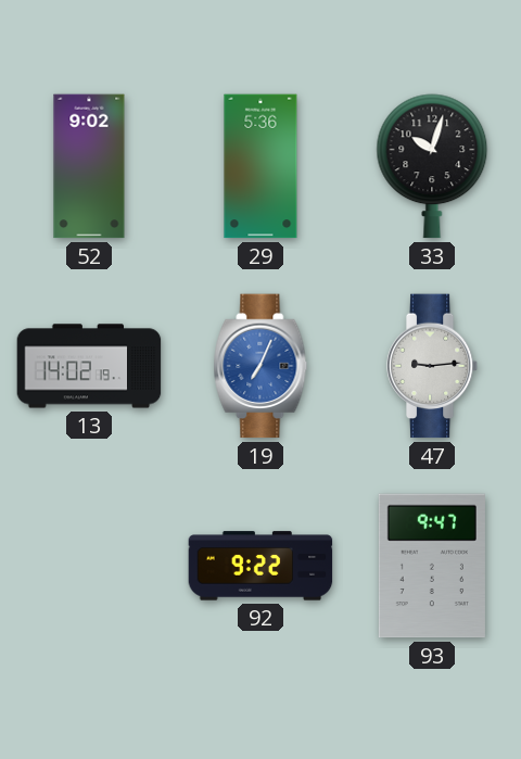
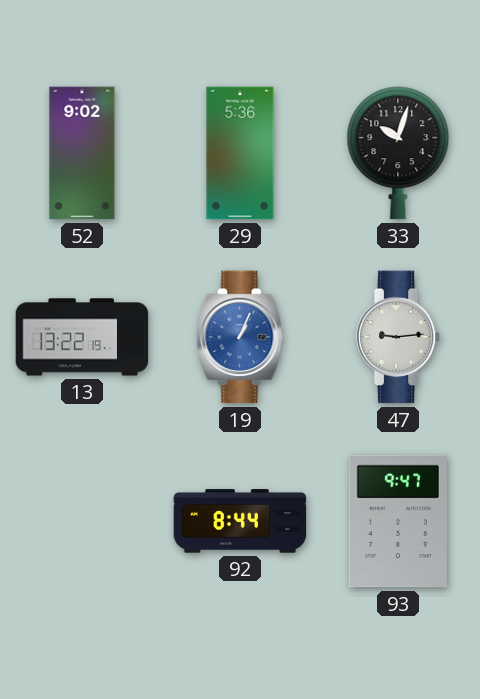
13: 14:02 -> 13:22
19: 7:04 -> 1:04
92: 9:22 -> 8:44
